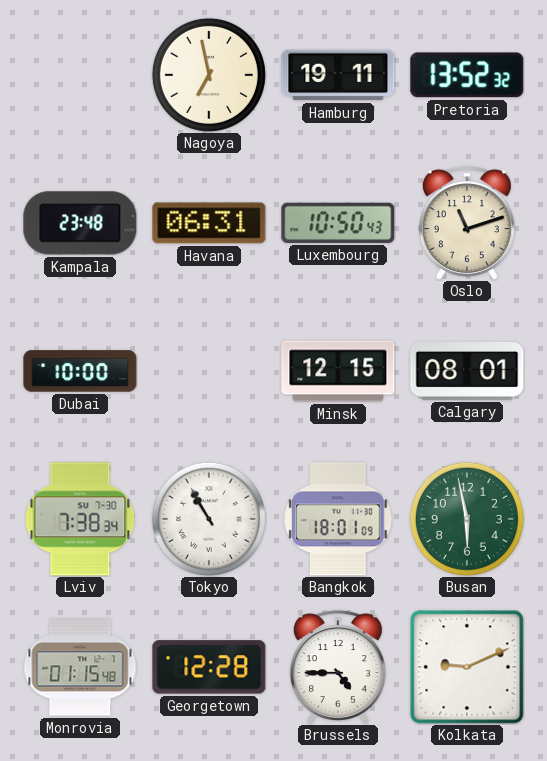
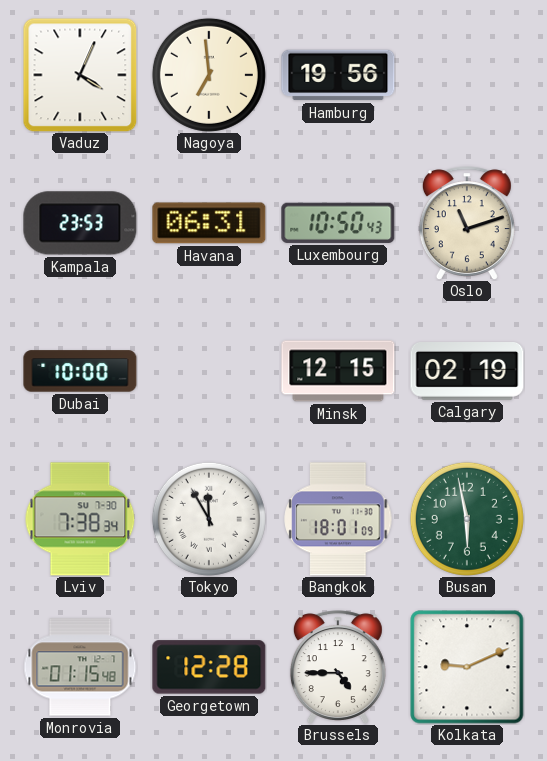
Vaduz: none -> 4:04
Nagoya: 6:58 -> 6:59
Hamburg: 19:11 -> 19:56
Pretoria: 13:52 -> none
Kampala: 23:48 -> 23:53
Calgary: 08:01 -> 02:19
Tokyo: 10:55 -> 11:55
